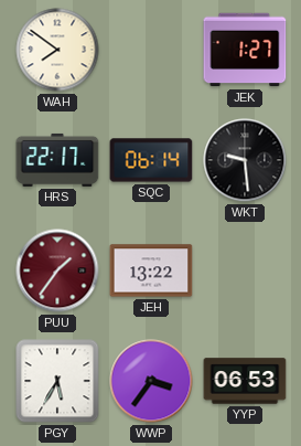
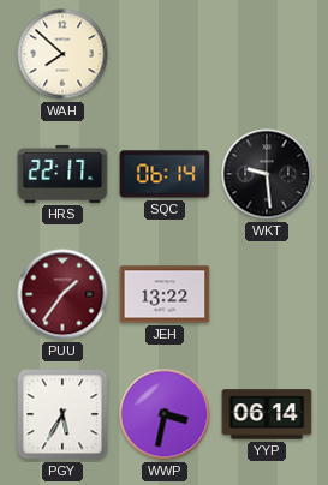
WAH: 7:51 -> 7:52
JEK: 1:27 -> none
WWP: 3:36 -> 3:32
YYP: 06:53 -> 06:14
